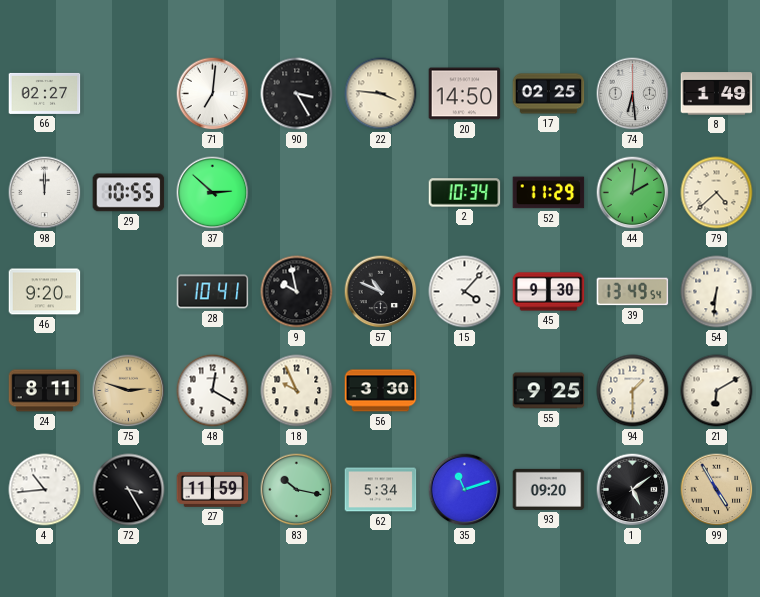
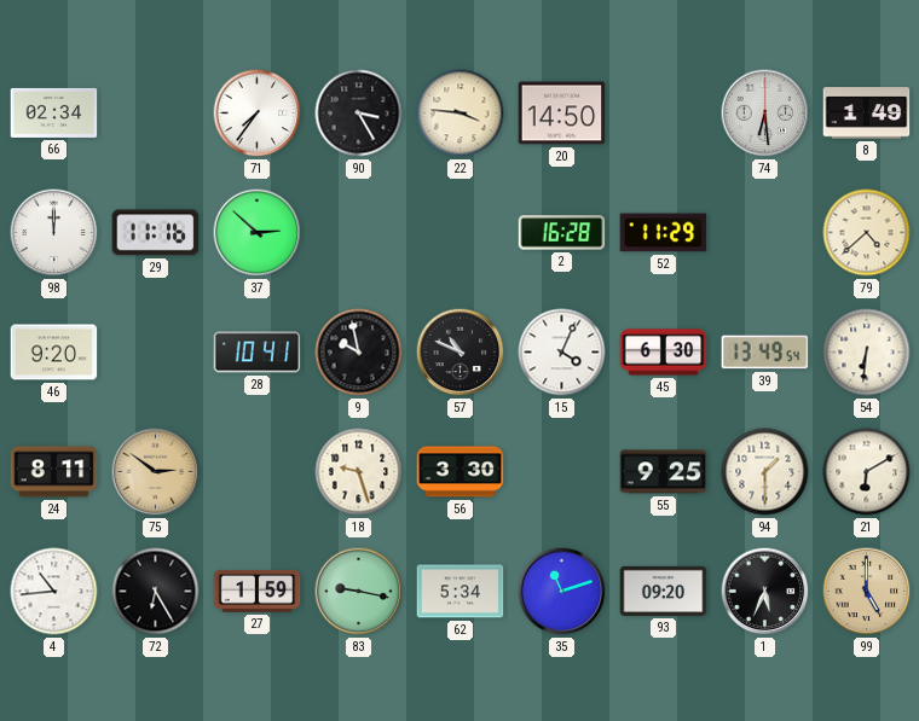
66: 02:27 -> 02:34
71: 7:01 -> 7:36
17: 02:25 -> none
29: 10:55 -> 11:16
2: 10:34 -> 16:28
44: 2:01 -> none
15: 4:07 -> 4:04
45: 9:30 -> 6:30
75: 2:48 -> 2:51
48: 12:20 -> none
18: 9:56 -> 9:27
72: 3:25 -> 6:25
27: 11:59 -> 1:59
83: 10:17 -> 9:17
1: 5:09 -> 5:34
99: 4:55 -> 5:00
